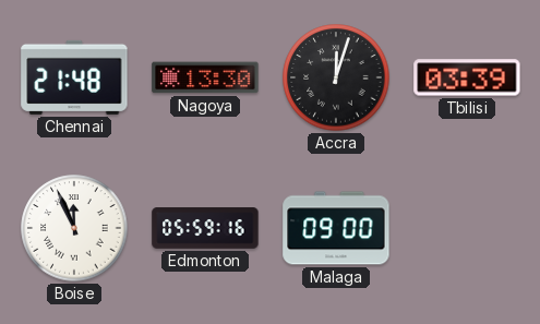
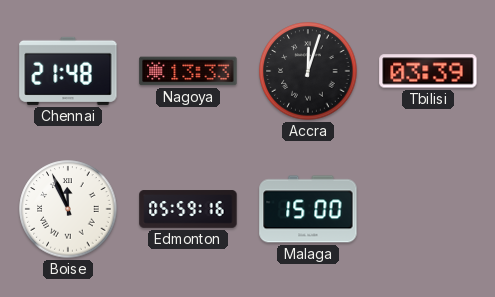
Nagoya: 13:30 -> 13:33
Malaga: 09:00 -> 15:00
